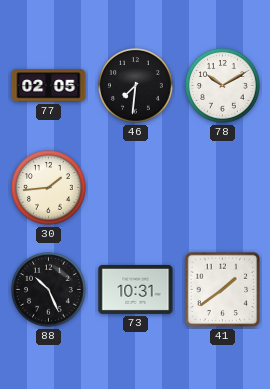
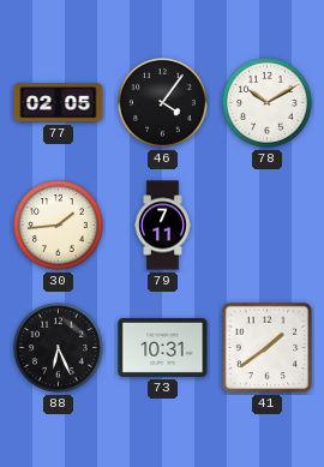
46: 7:31 -> 4:06
79: none -> 7:11
88: 10:26 -> 6:26
